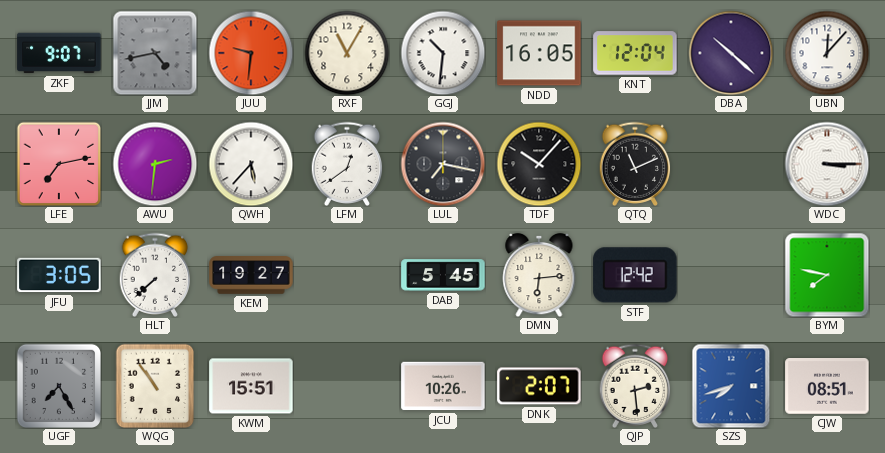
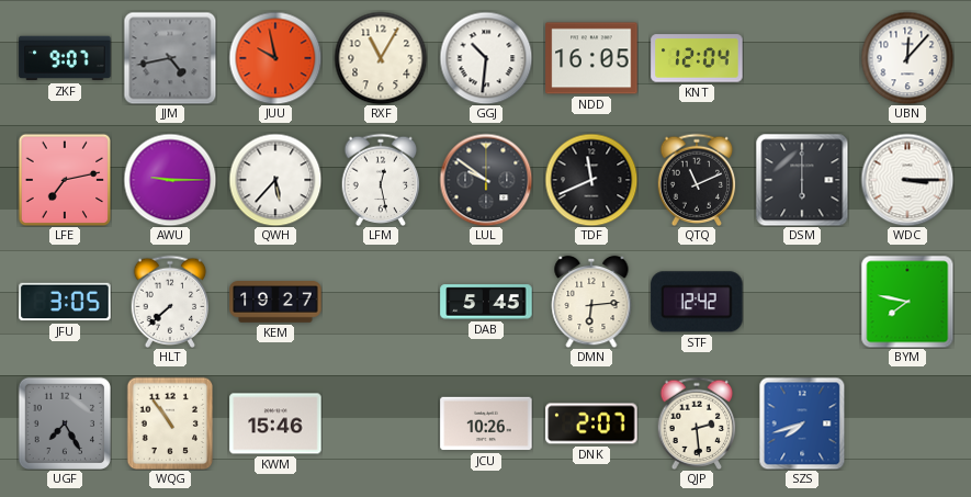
JUU: 9:31 -> 9:58
DBA: 10:22 -> none
AWU: 2:31 -> 9:15
LFM: 12:39 -> 12:28
LUL: 7:17 -> 9:51
TDF: 10:07 -> 11:41
DSM: none -> 6:00
KWM: 15:51 -> 15:46
CJW: 08:51 -> none
